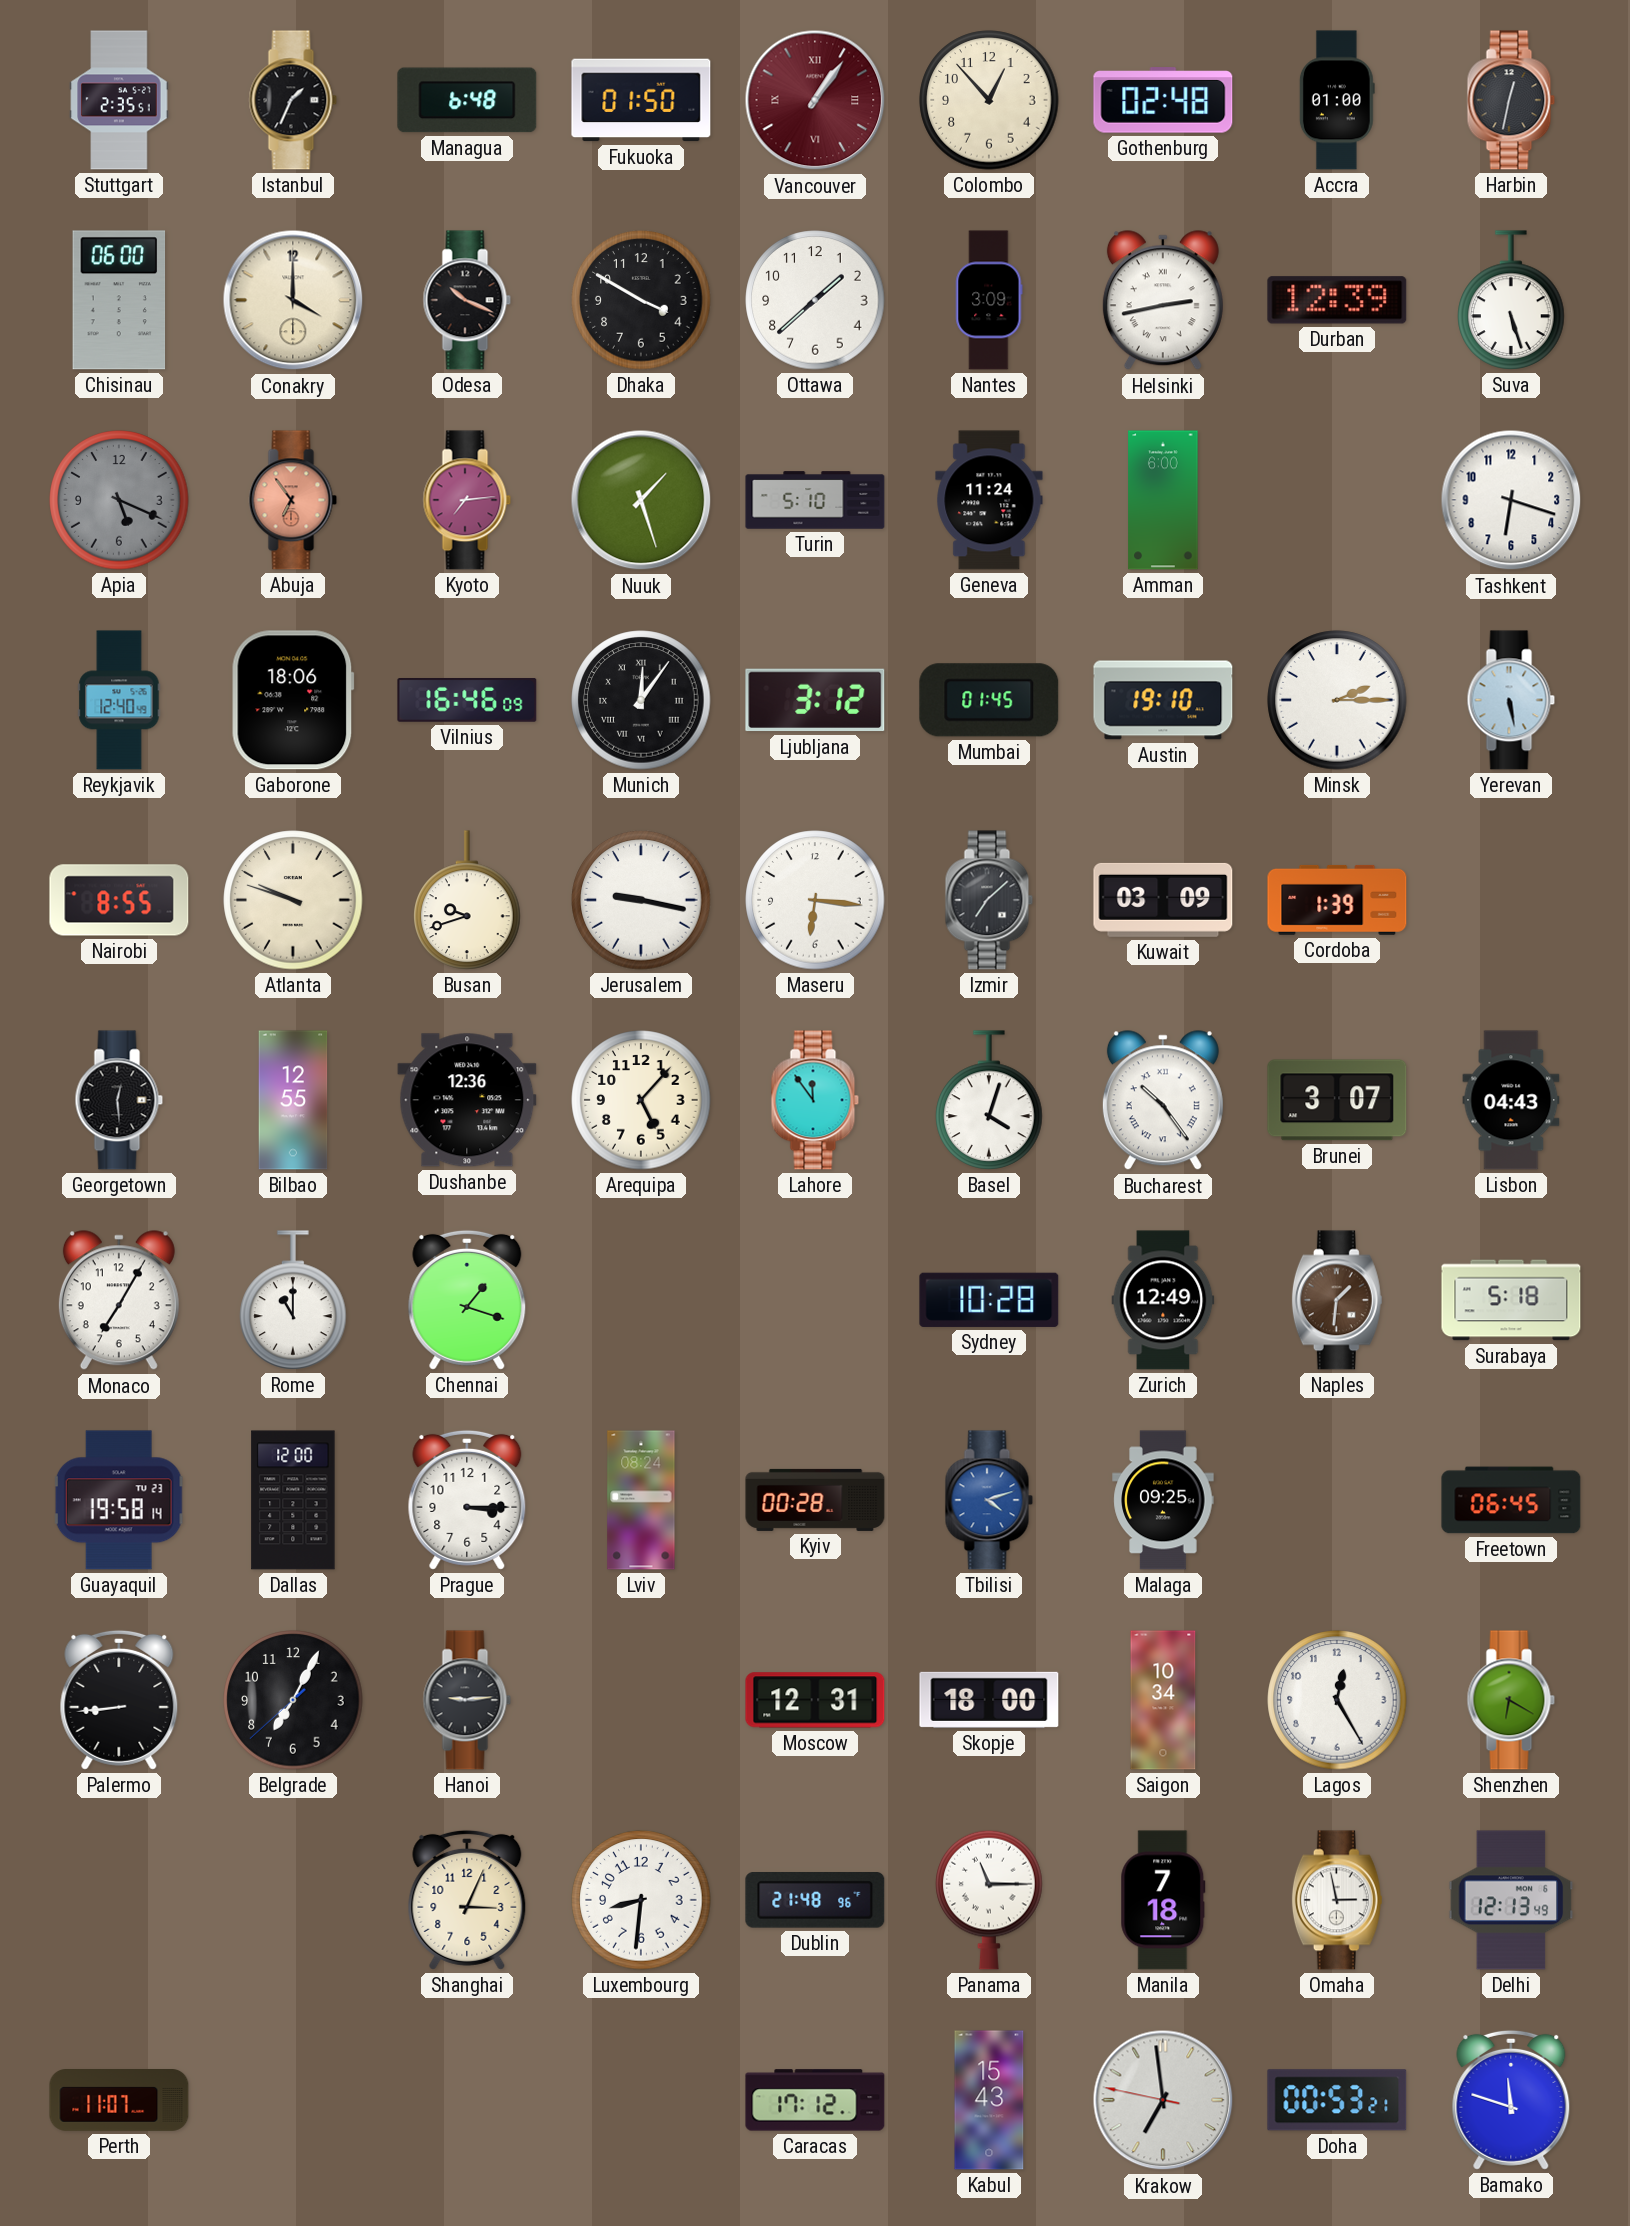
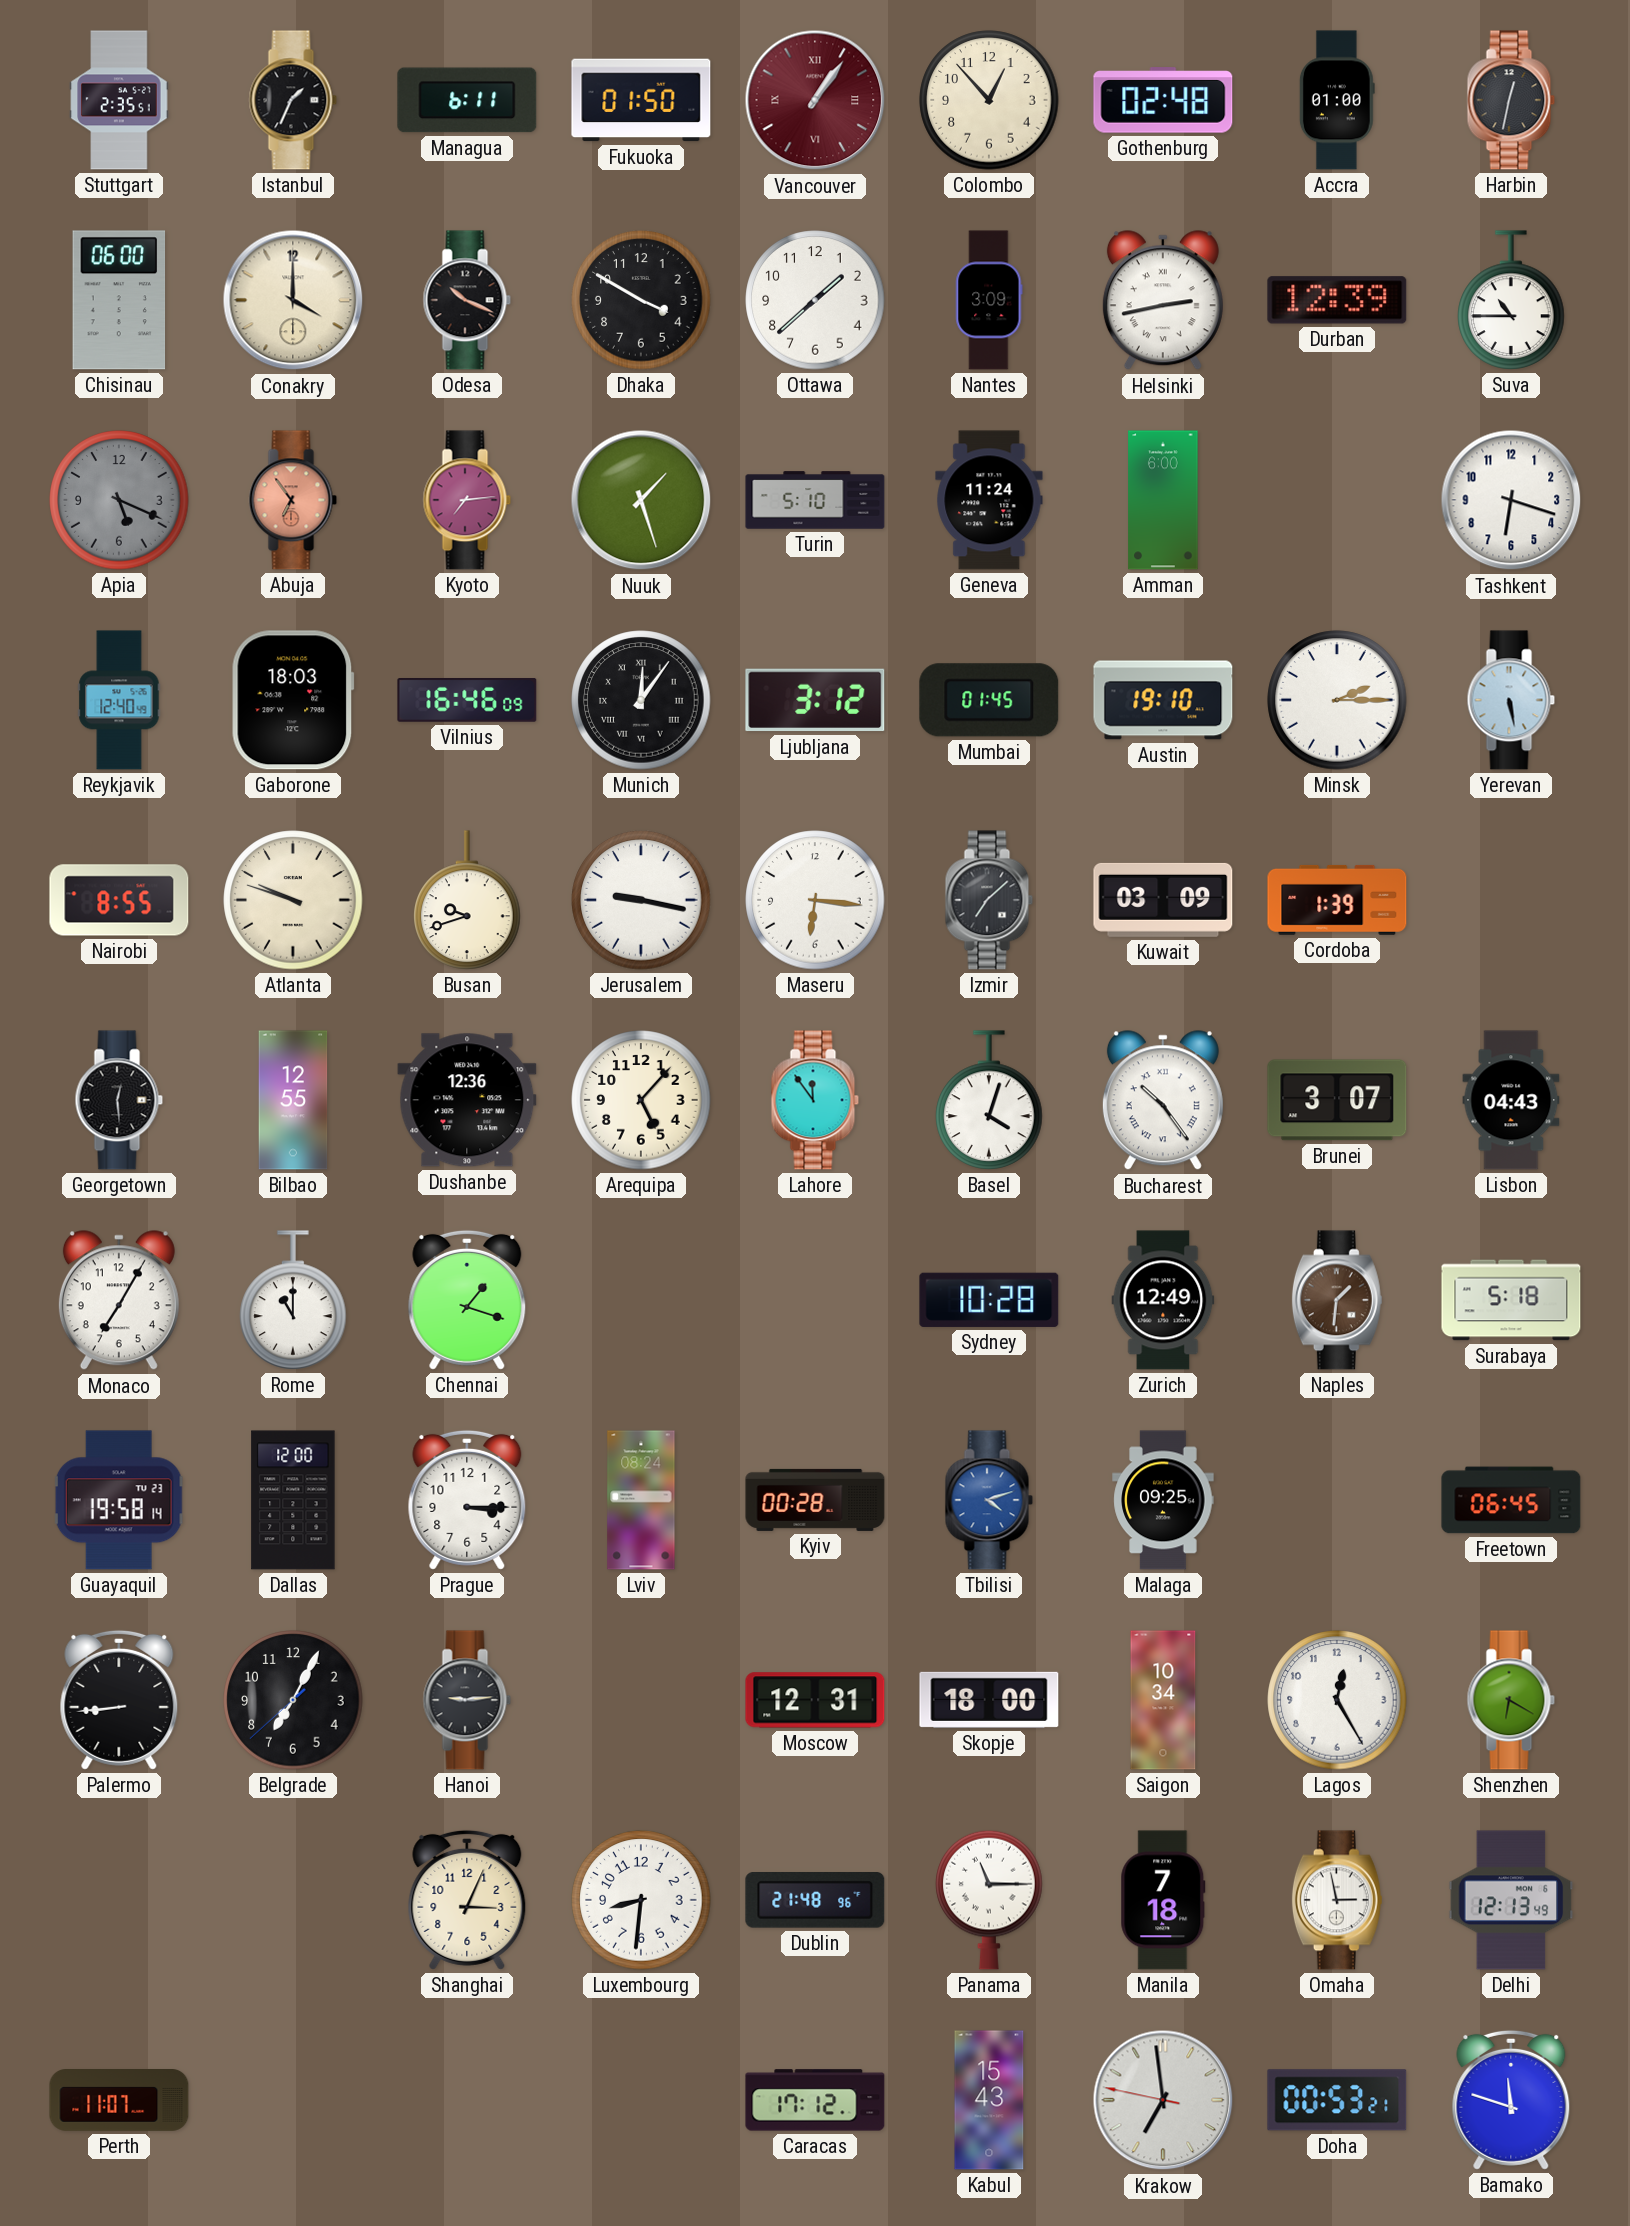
Managua: 6:48 -> 6:11
Suva: 5:27 -> 10:45
Gaborone: 18:06 -> 18:03
